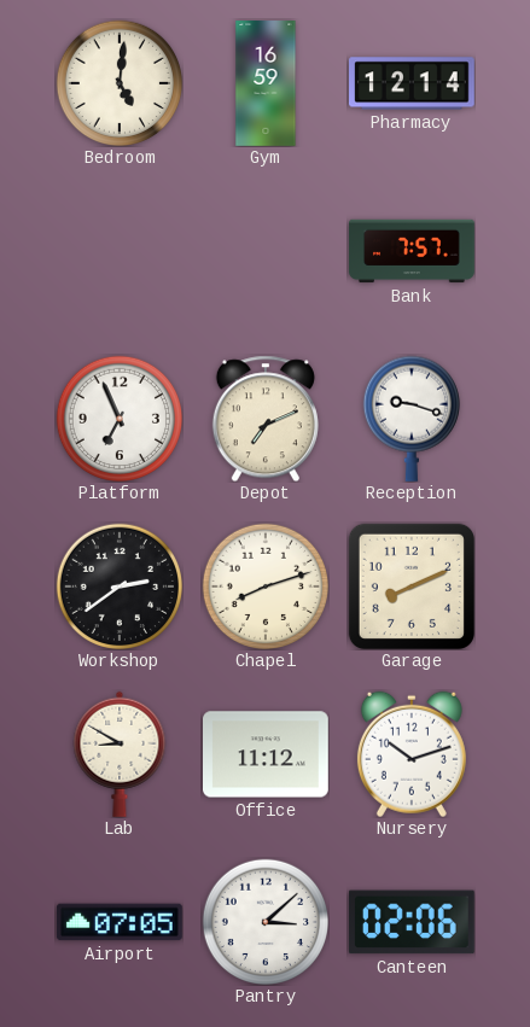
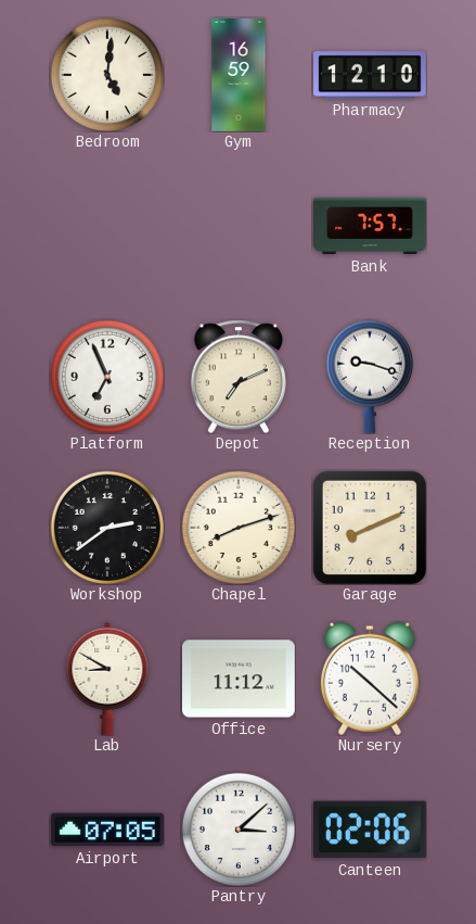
Pharmacy: 12:14 -> 12:10
Nursery: 10:12 -> 10:22
